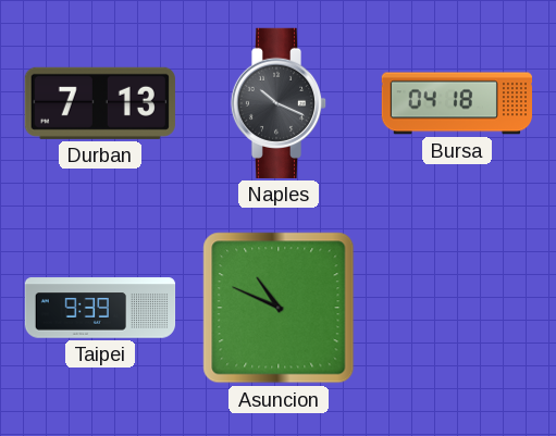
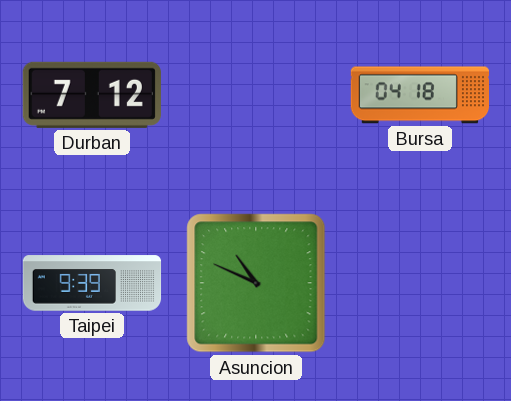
Durban: 7:13 -> 7:12
Naples: 10:19 -> none
